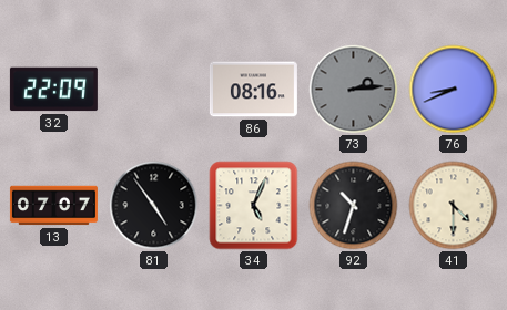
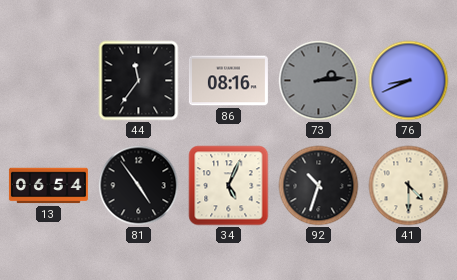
32: 22:09 -> none
44: none -> 11:36
13: 07:07 -> 06:54
